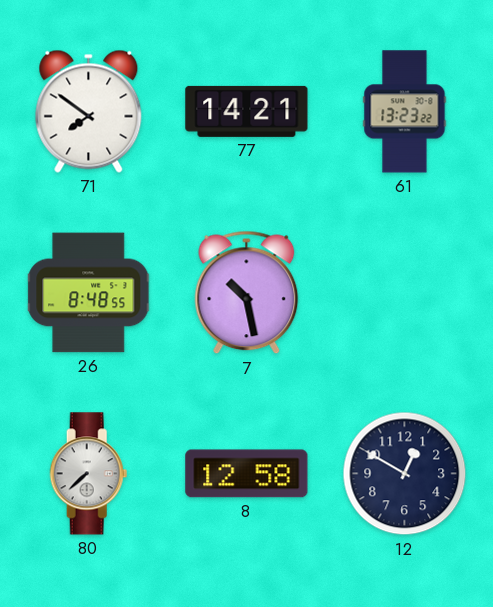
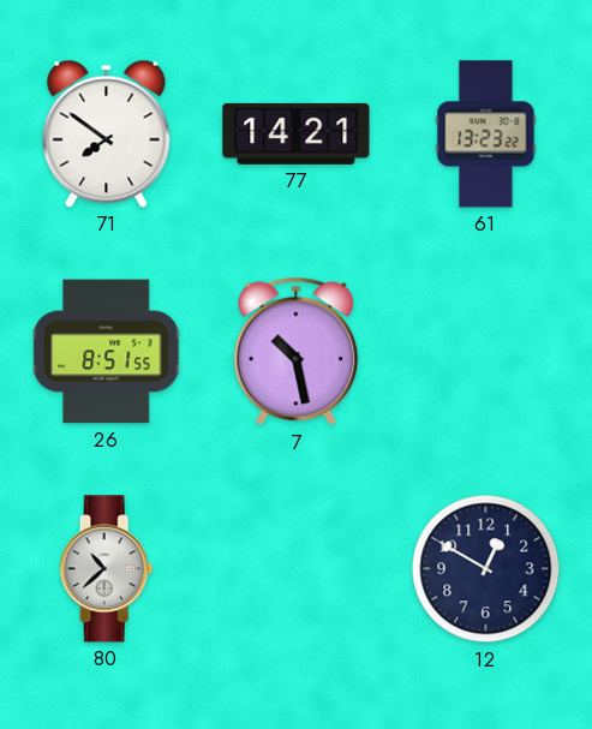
26: 8:48 -> 8:51
80: 7:38 -> 10:38
8: 12:58 -> none
